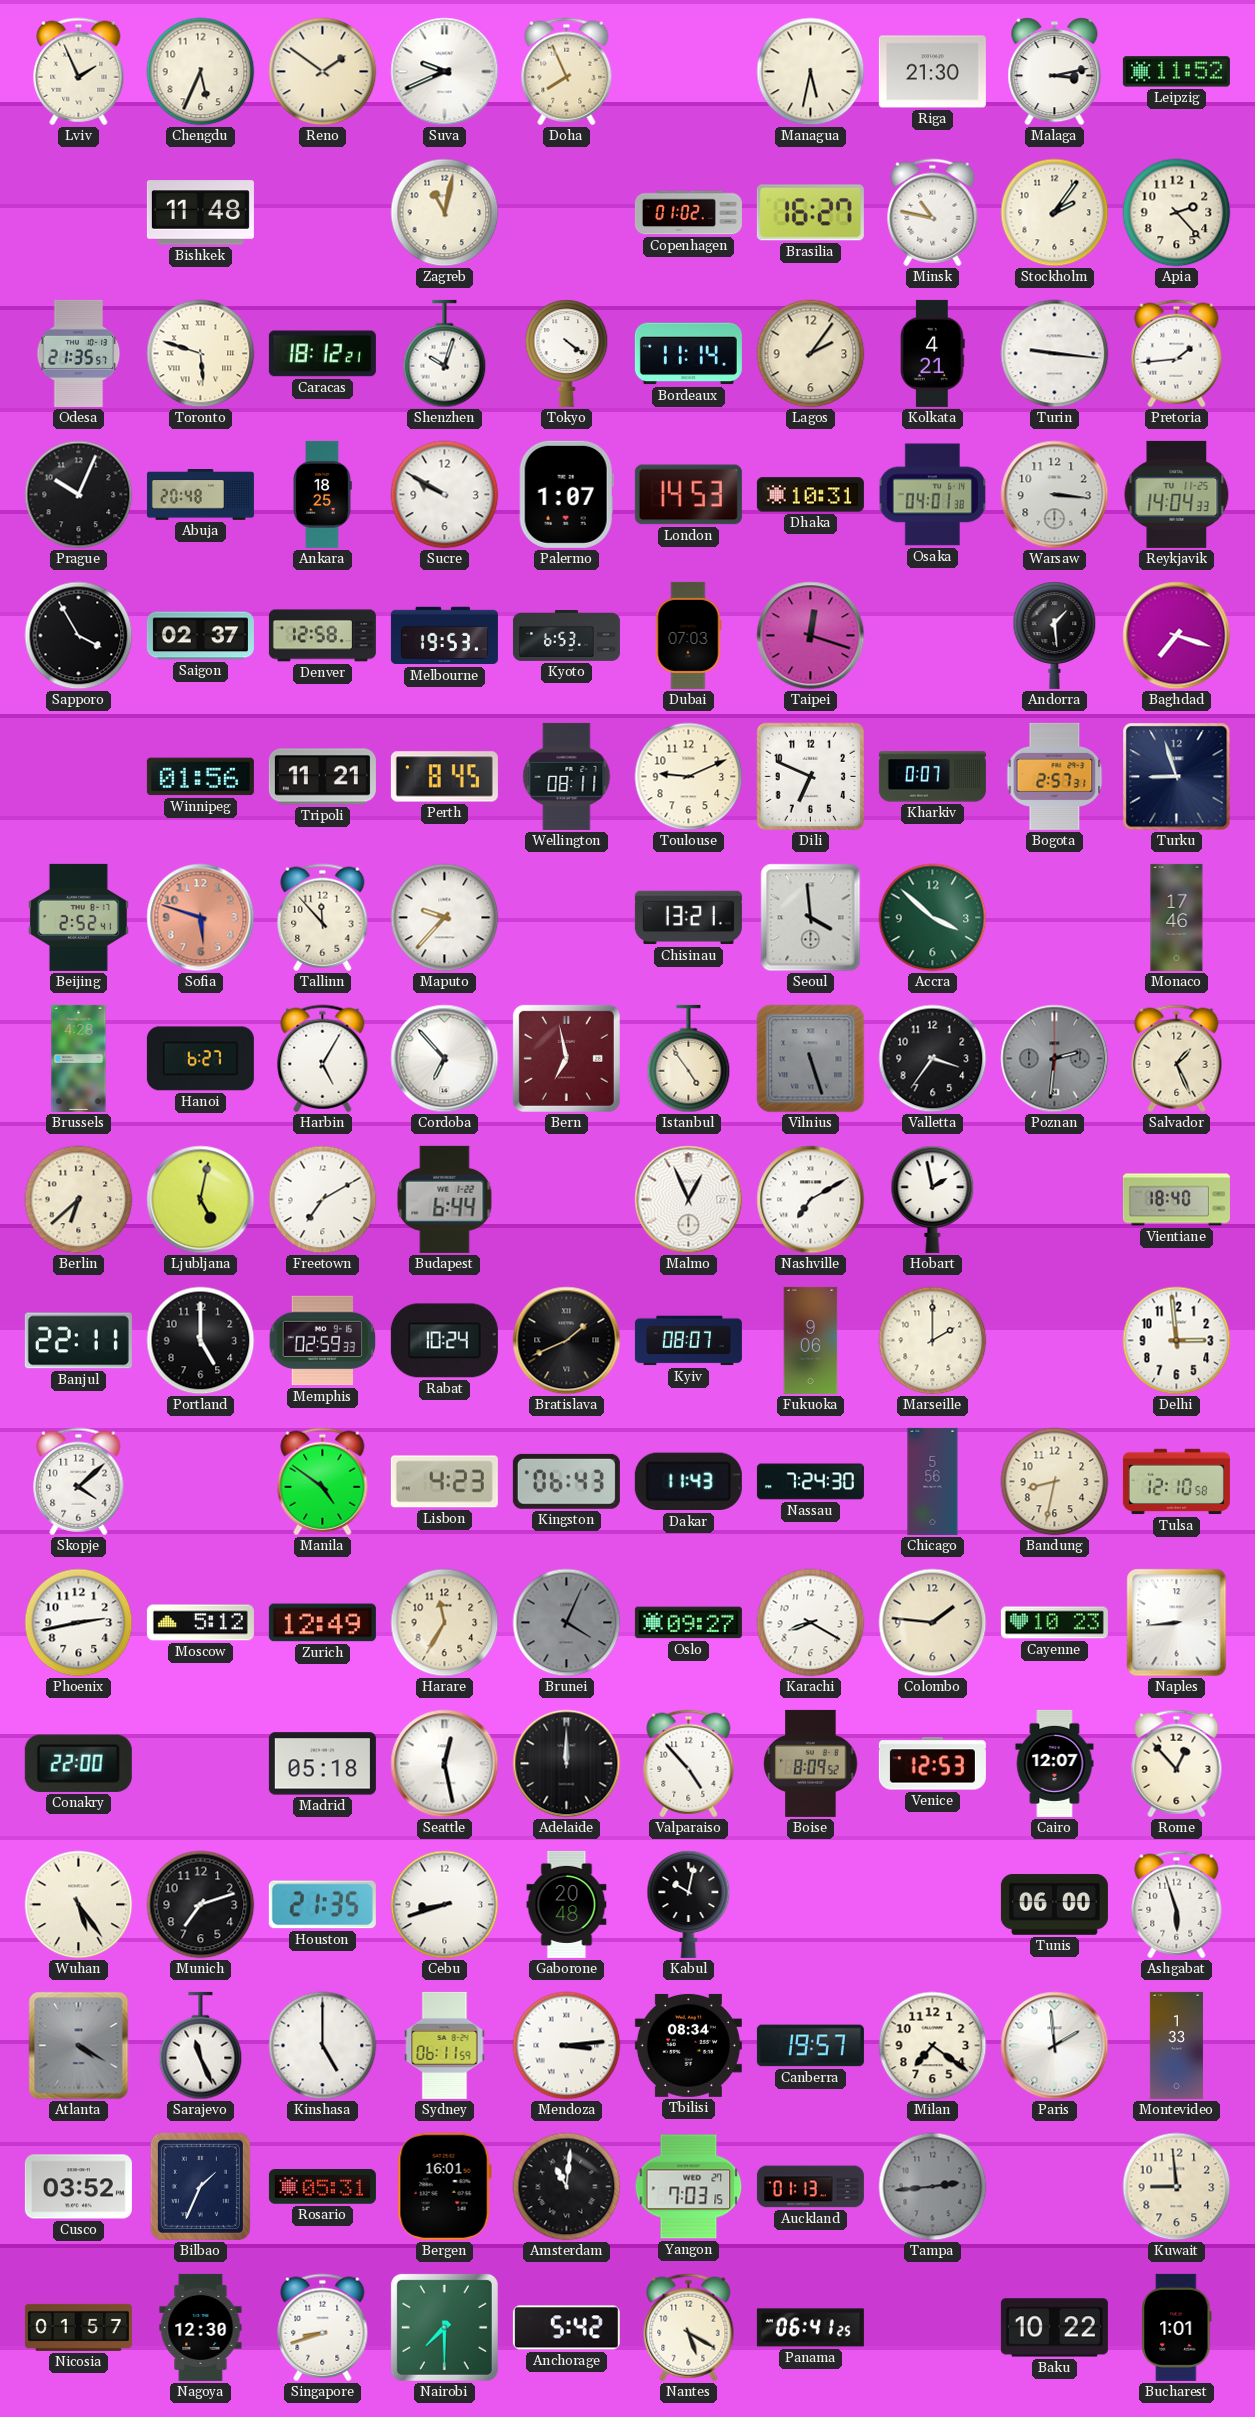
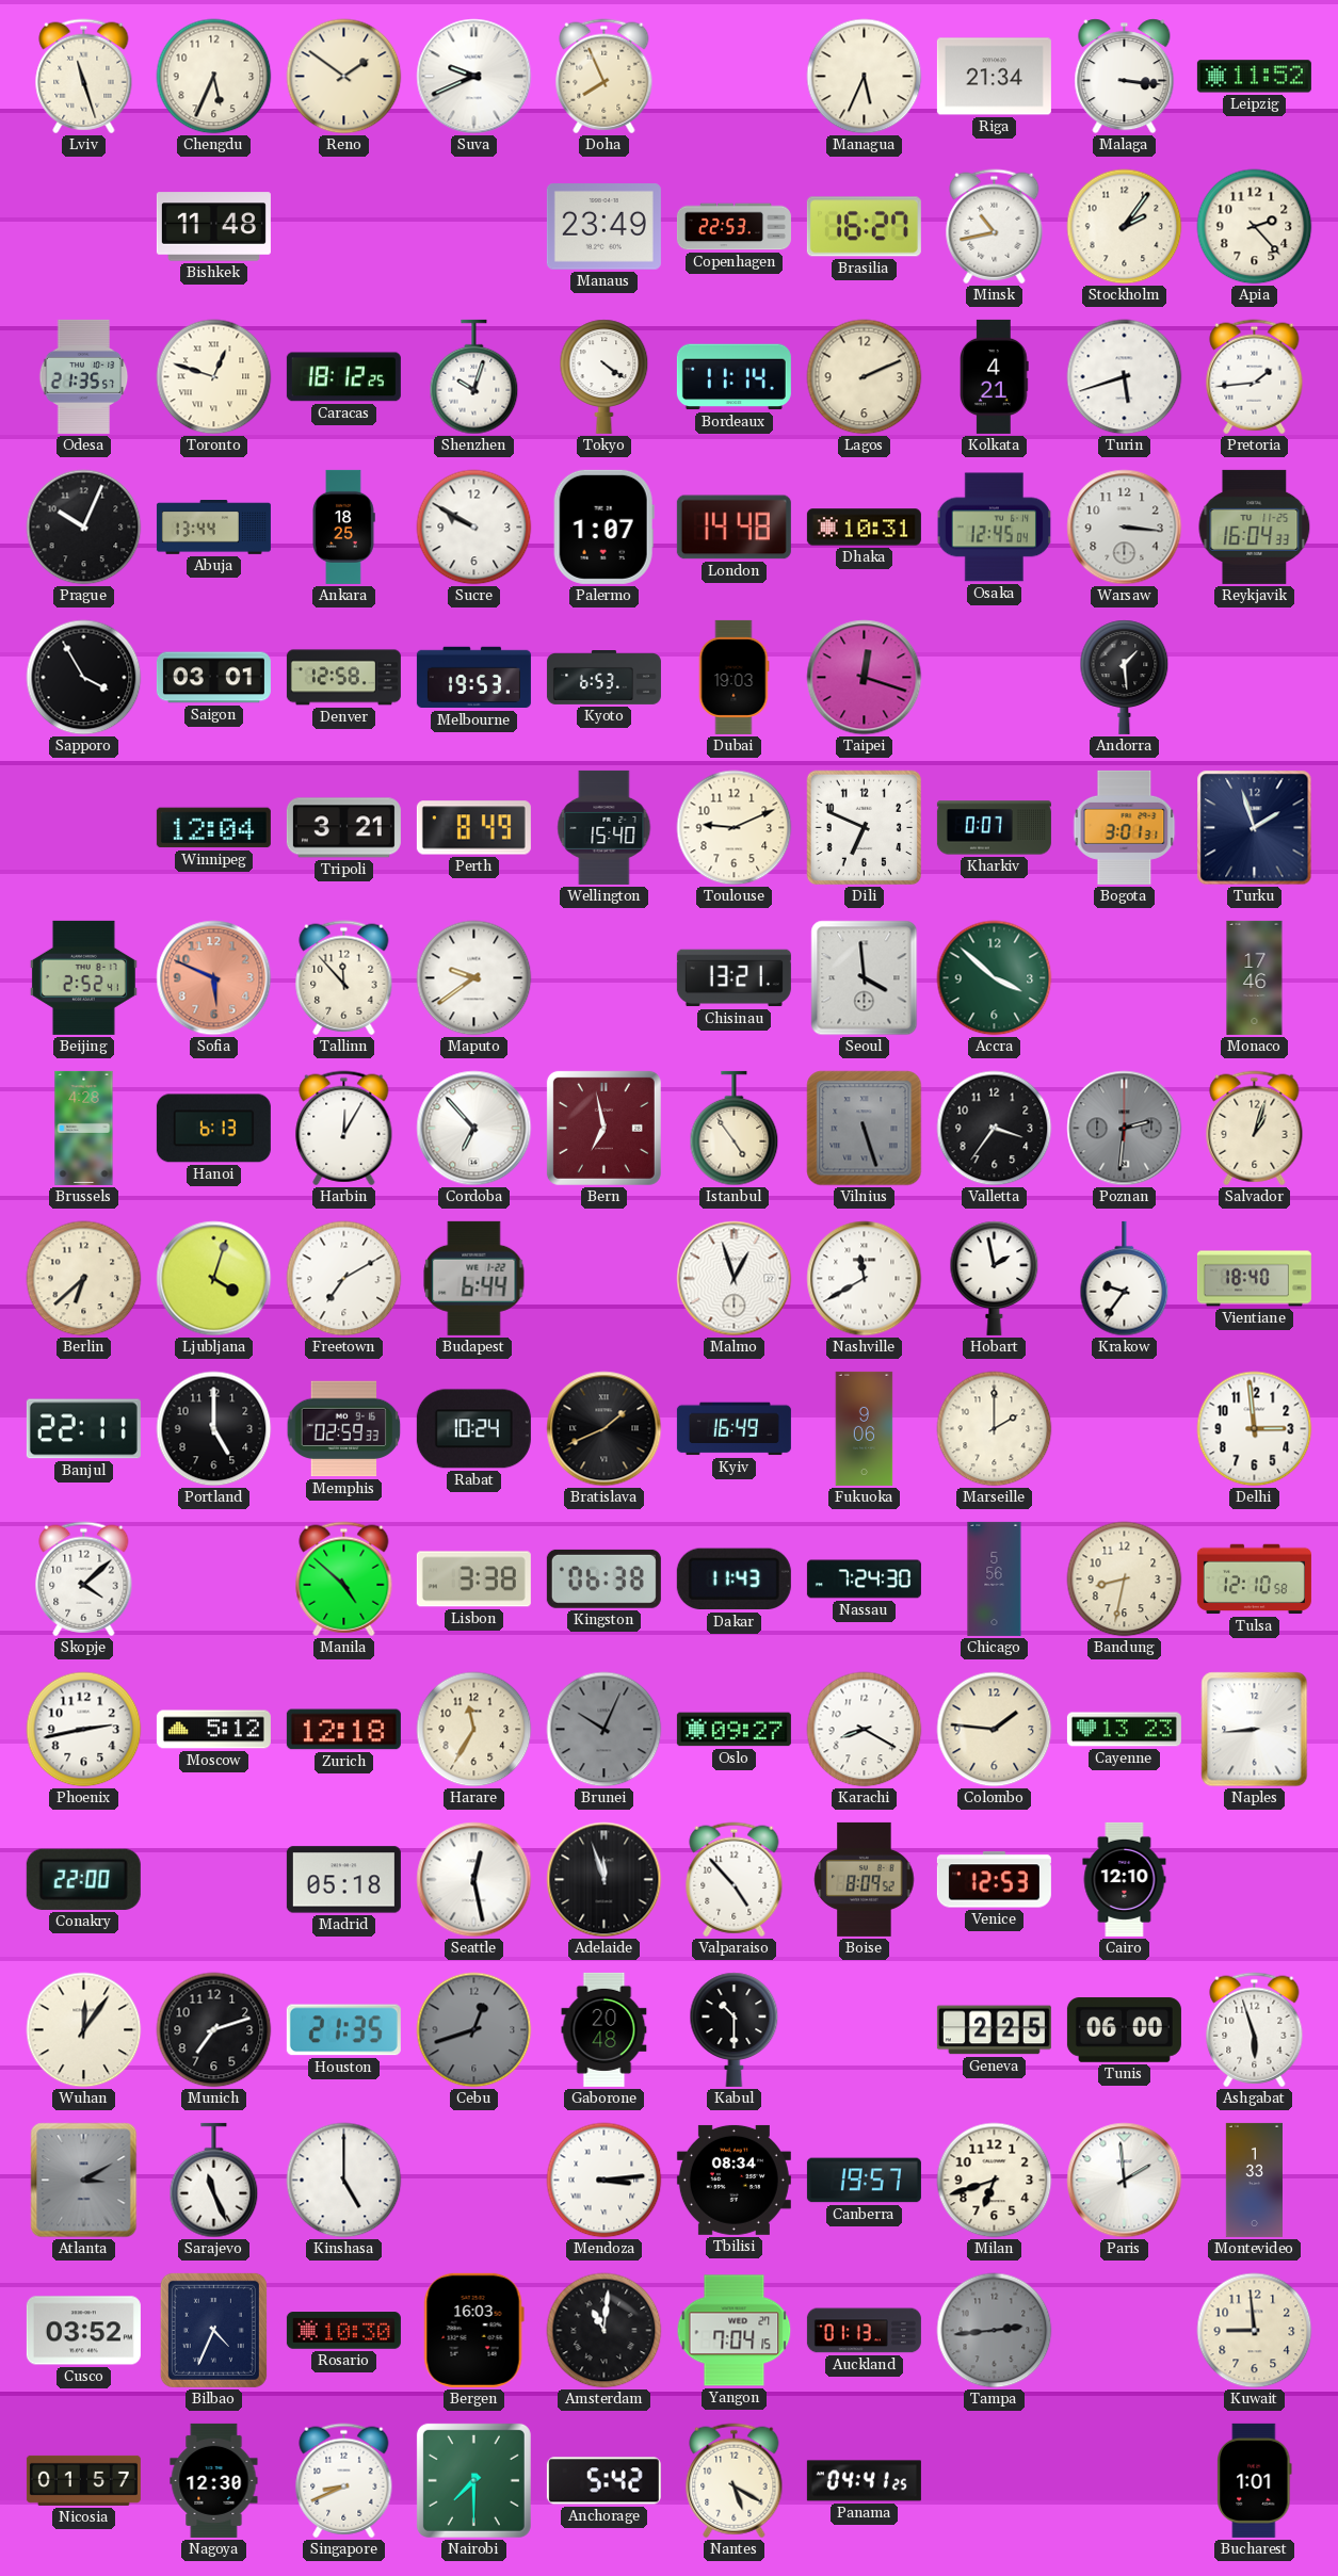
Lviv: 1:56 -> 11:27
Managua: 5:32 -> 5:34
Riga: 21:30 -> 21:34
Malaga: 3:13 -> 3:16
Zagreb: 11:02 -> none
Manaus: none -> 23:49
Copenhagen: 01:02 -> 22:53
Minsk: 10:47 -> 10:43
Toronto: 5:48 -> 12:48
Caracas: 18:12:21 -> 18:12:25
Lagos: 2:06 -> 2:11
Turin: 9:16 -> 5:42
Abuja: 20:48 -> 13:44
London: 14:53 -> 14:48
Osaka: 04:01 -> 12:45
Reykjavik: 14:04 -> 16:04
Saigon: 02:37 -> 03:01
Dubai: 07:03 -> 19:03
Baghdad: 7:18 -> none
Winnipeg: 01:56 -> 12:04
Tripoli: 11:21 -> 3:21
Perth: 8:45 -> 8:49
Wellington: 08:11 -> 15:40
Bogota: 2:57 -> 3:01
Turku: 8:57 -> 1:57
Sofia: 5:48 -> 5:49
Maputo: 9:37 -> 9:39
Hanoi: 6:27 -> 6:13
Harbin: 5:05 -> 12:05
Salvador: 1:26 -> 1:03
Ljubljana: 5:02 -> 4:03
Malmo: 12:56 -> 12:57
Nashville: 7:10 -> 11:40
Krakow: none -> 9:36
Kyiv: 08:07 -> 16:49
Manila: 4:51 -> 4:52
Lisbon: 4:23 -> 3:38
Kingston: 06:43 -> 06:38
Zurich: 12:49 -> 12:18
Brunei: 4:04 -> 10:04
Cayenne: 10:23 -> 13:23
Adelaide: 12:00 -> 11:57
Cairo: 12:07 -> 12:10
Rome: 12:53 -> none
Wuhan: 5:24 -> 12:06
Cebu: 8:42 -> 12:42
Cebu dial: white -> grey
Kabul: 10:02 -> 10:30
Geneva: none -> 2:25
Atlanta: 4:20 -> 3:10
Sydney: 06:11 -> none
Milan: 7:21 -> 6:42
Bilbao: 1:34 -> 4:34
Rosario: 05:31 -> 10:30
Bergen: 16:01 -> 16:03
Yangon: 7:03 -> 7:04
Singapore: 8:42 -> 8:41
Panama: 06:41 -> 04:41
Baku: 10:22 -> none
